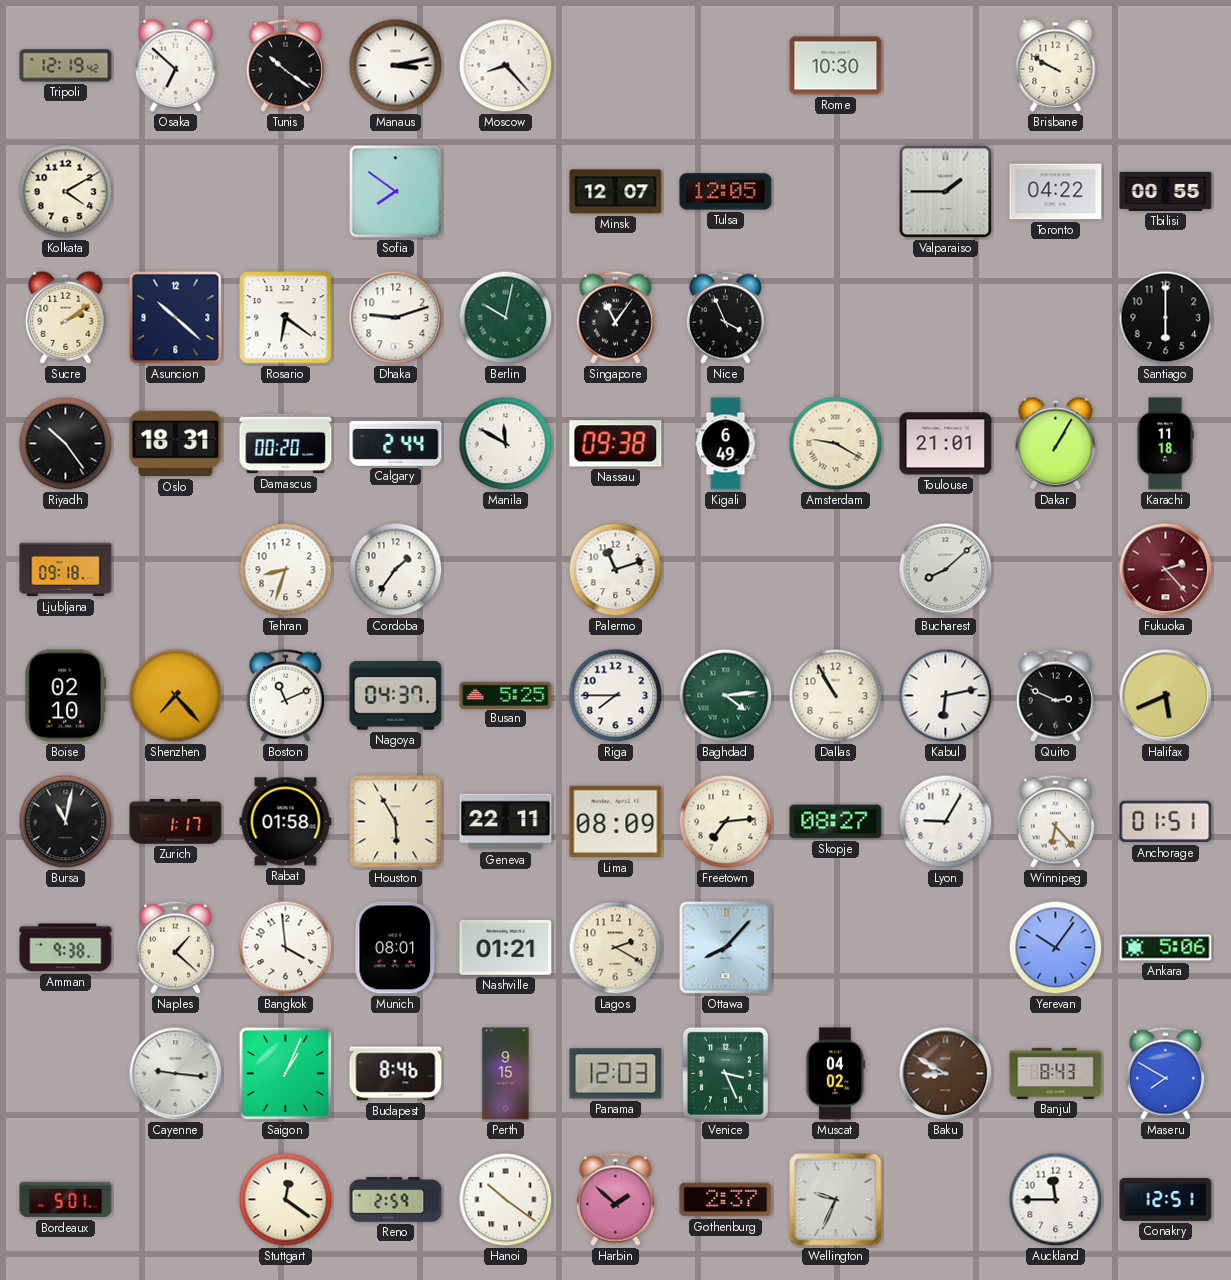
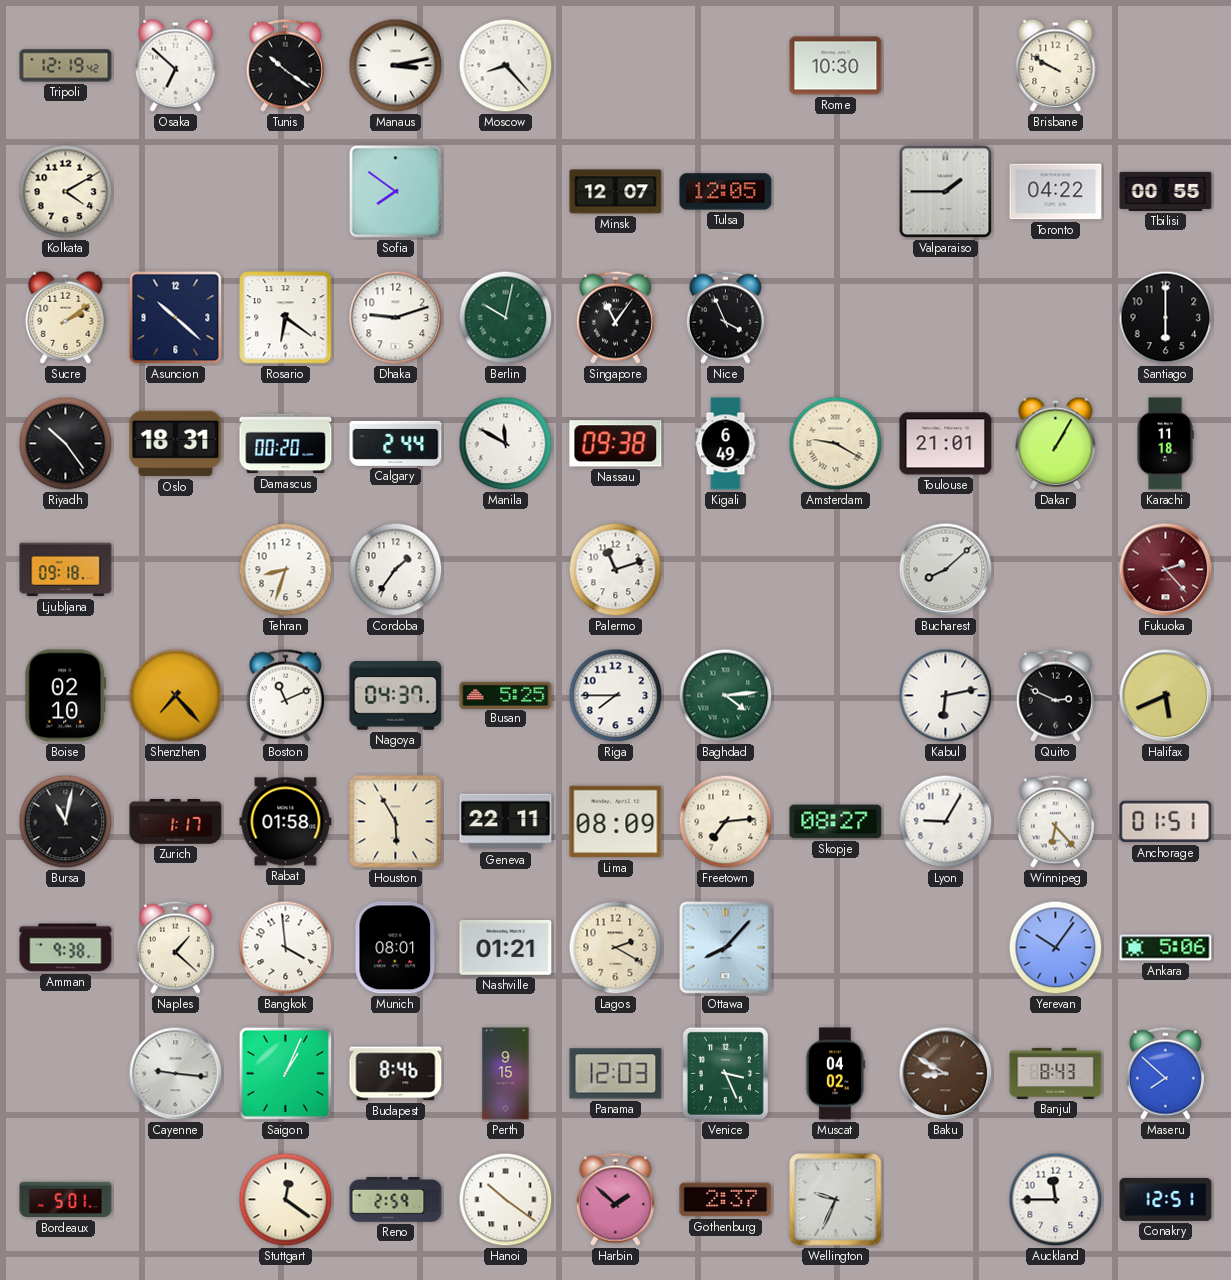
Dallas: 10:55 -> none
Maseru: 7:50 -> 7:52
